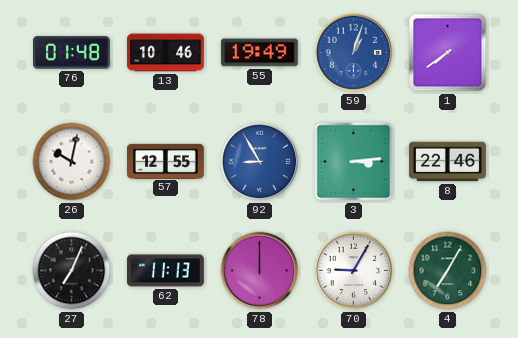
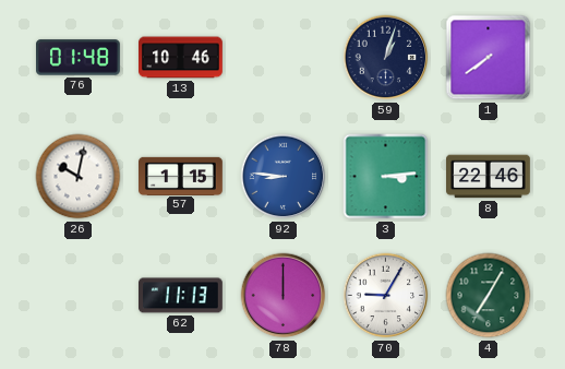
55: 19:49 -> none
59 dial: blue -> navy
57: 12:55 -> 1:15
92: 8:55 -> 8:46
27: 7:04 -> none
